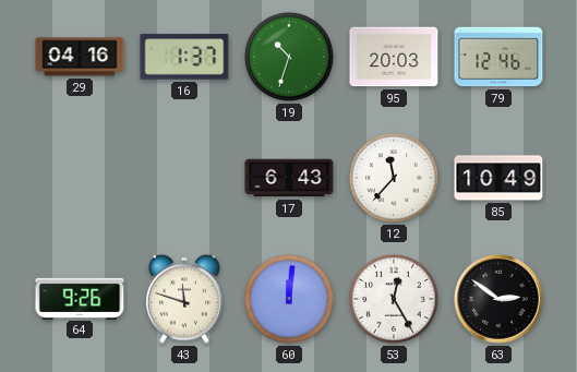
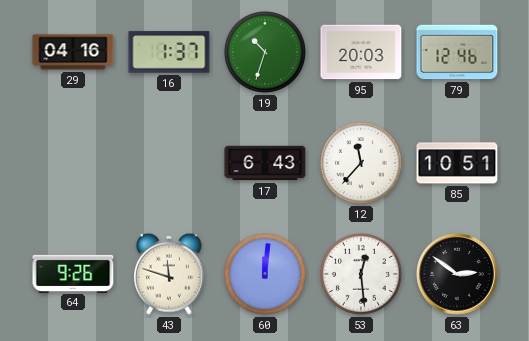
85: 10:49 -> 10:51
53: 12:25 -> 12:29
